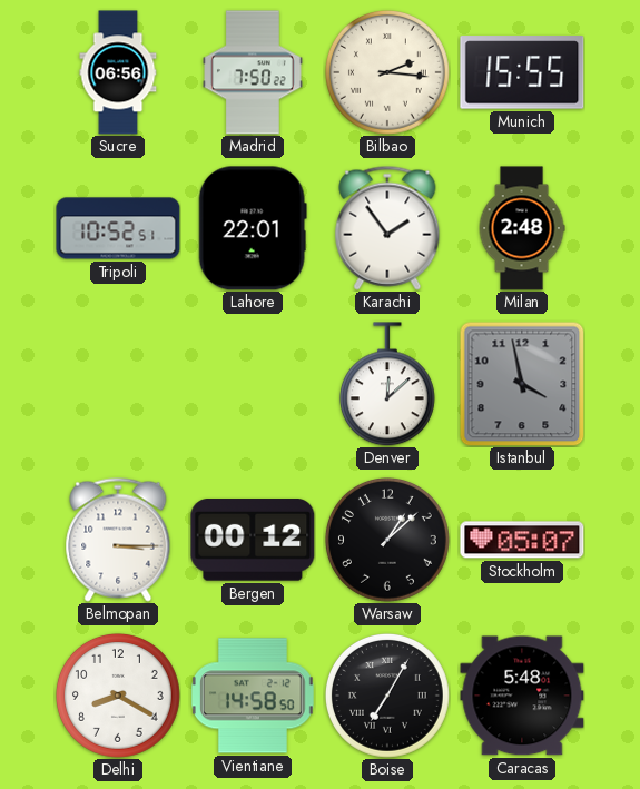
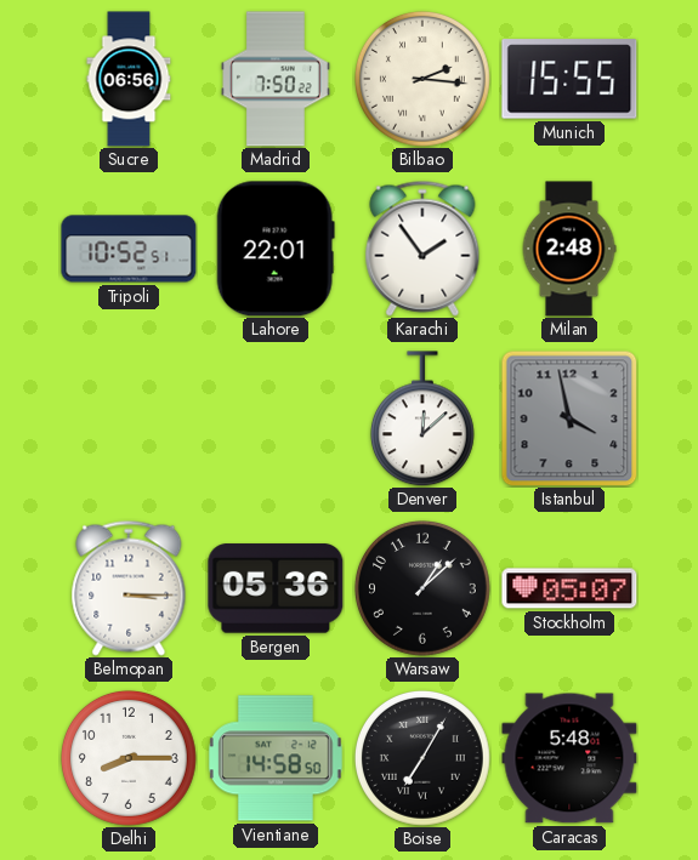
Bergen: 00:12 -> 05:36
Delhi: 8:20 -> 8:15
